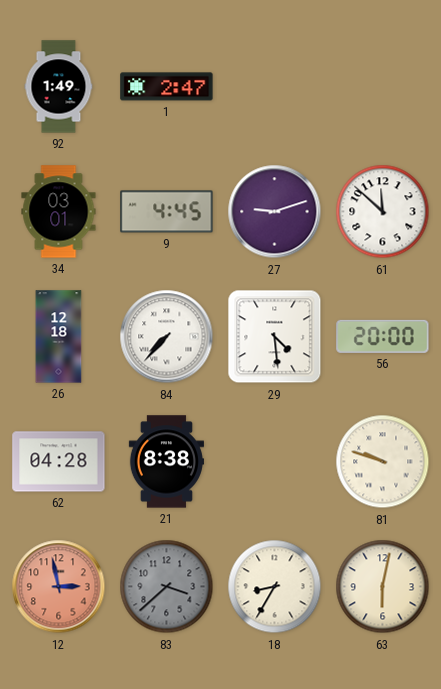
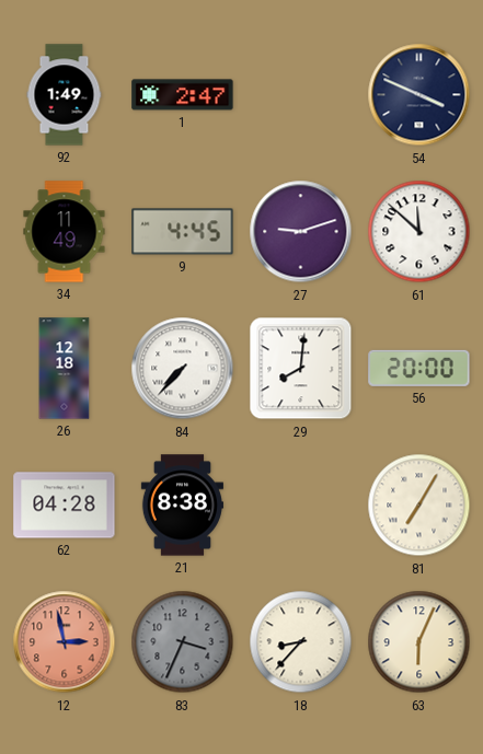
54: none -> 3:49
34: 03:01 -> 11:49
29: 4:29 -> 8:01
81: 9:48 -> 7:05
83: 3:38 -> 3:34
18: 8:35 -> 8:37
63: 6:02 -> 6:04
